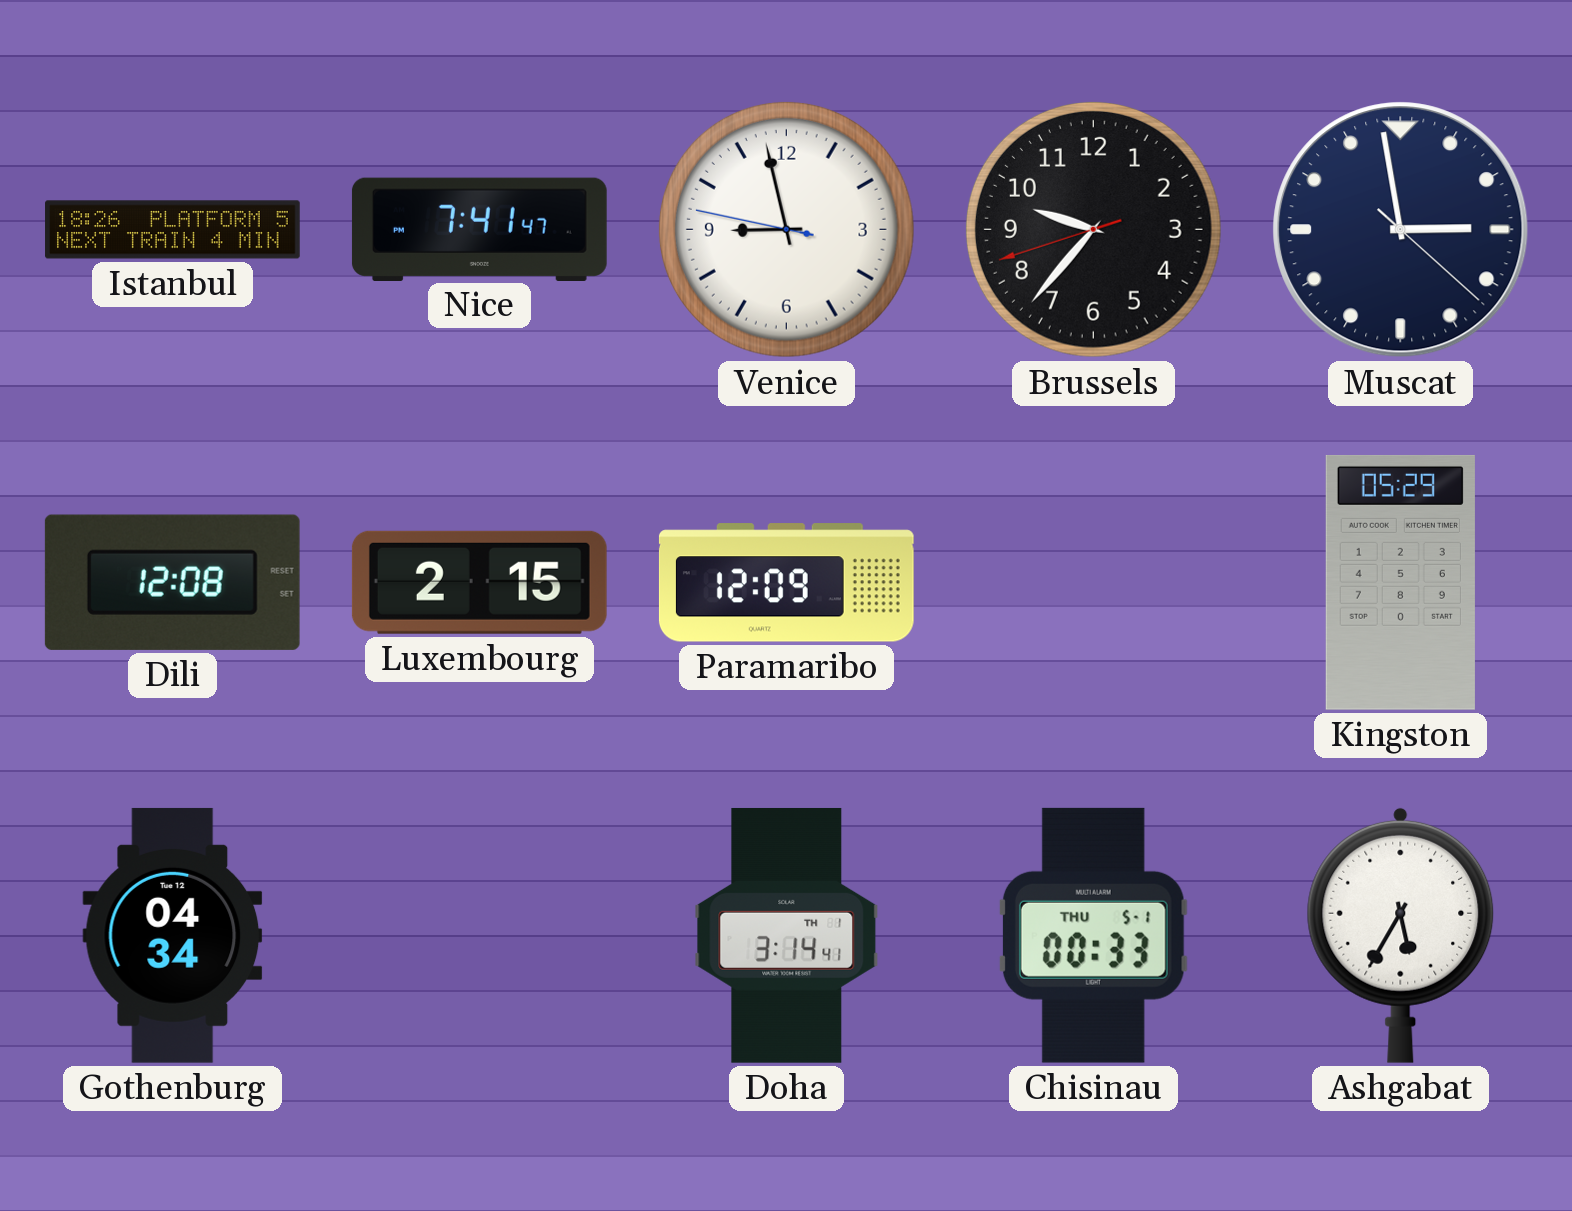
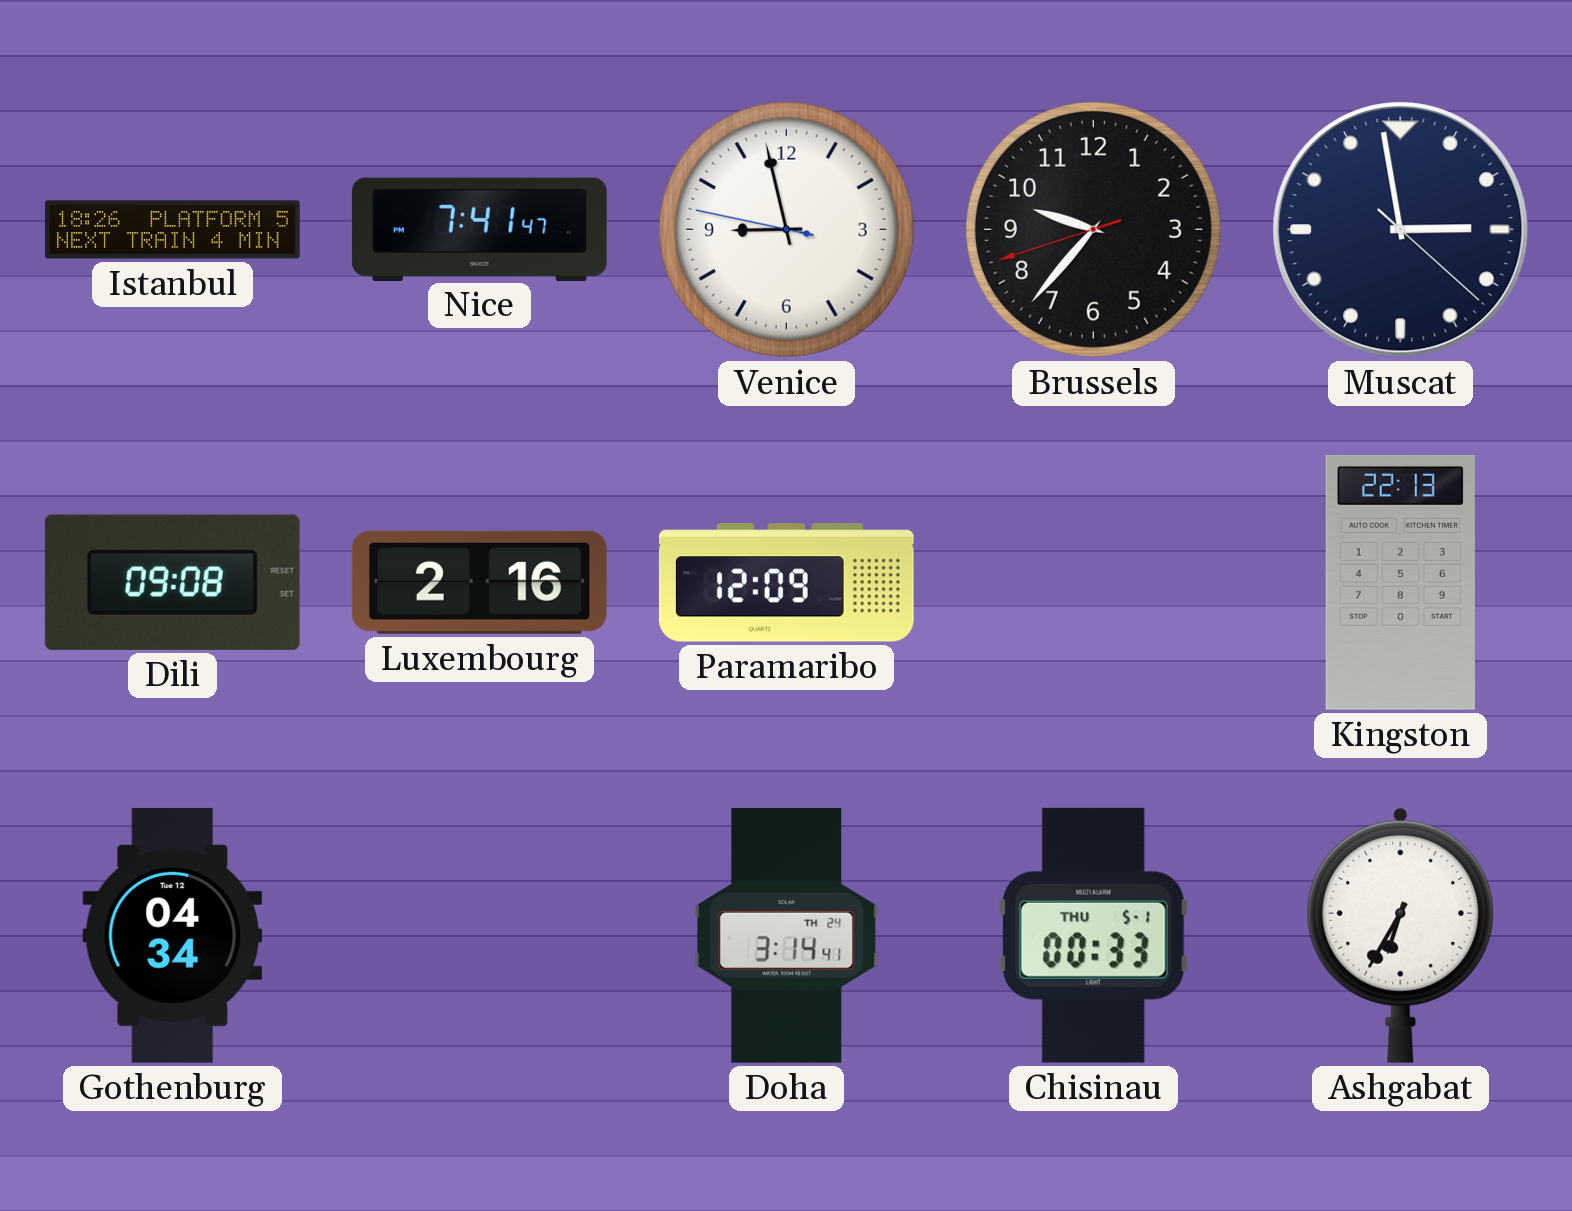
Dili: 12:08 -> 09:08
Luxembourg: 2:15 -> 2:16
Kingston: 05:29 -> 22:13
Doha date: TH 1 -> TH 24
Ashgabat: 5:35 -> 6:35
